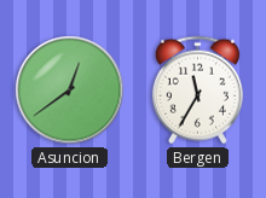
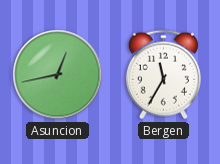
Asuncion: 12:39 -> 12:43
